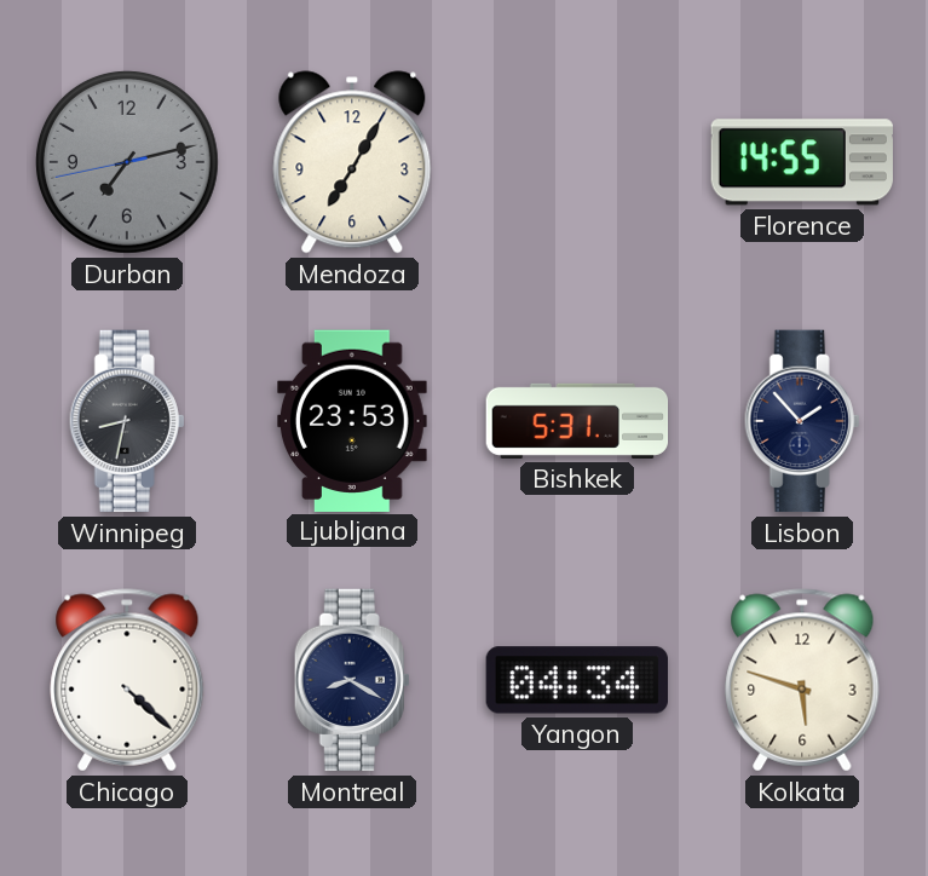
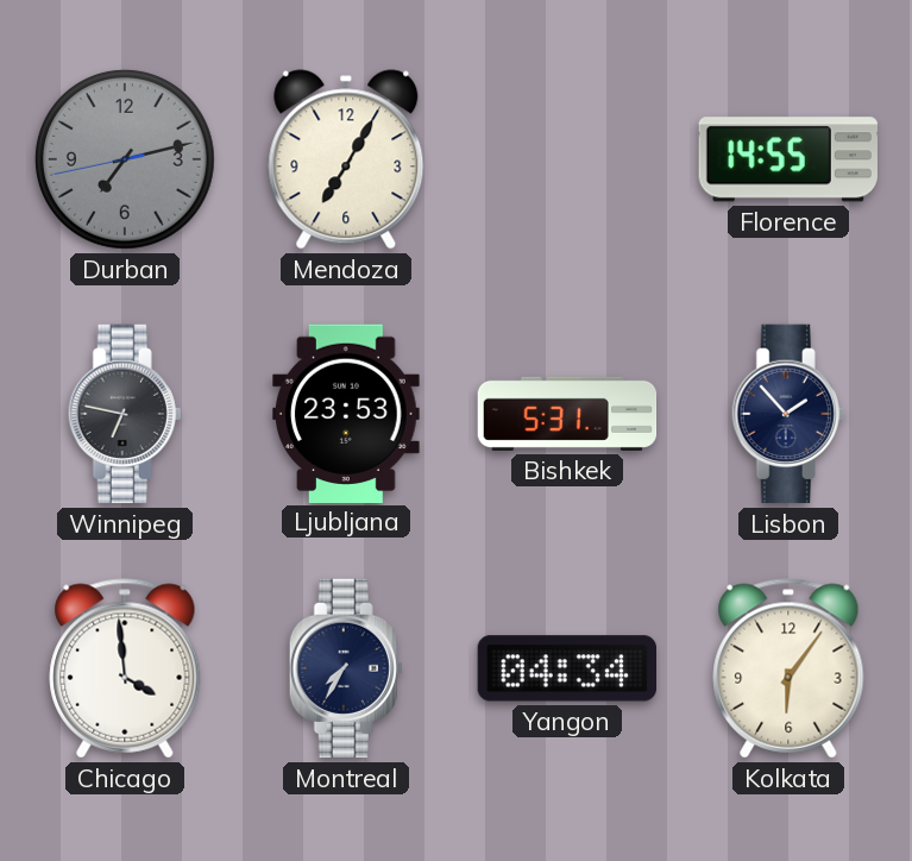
Winnipeg: 8:32 -> 6:47
Chicago: 4:22 -> 3:59
Montreal: 8:20 -> 7:35
Kolkata: 5:48 -> 6:06
